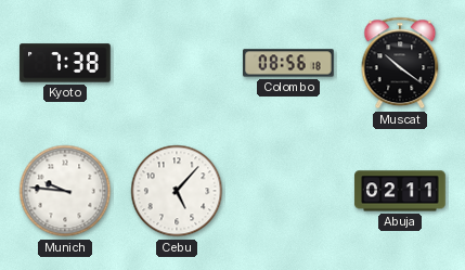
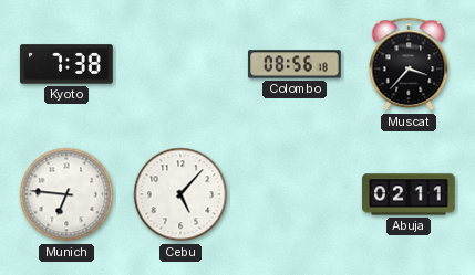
Muscat: 10:21 -> 3:37
Munich: 9:46 -> 6:46
